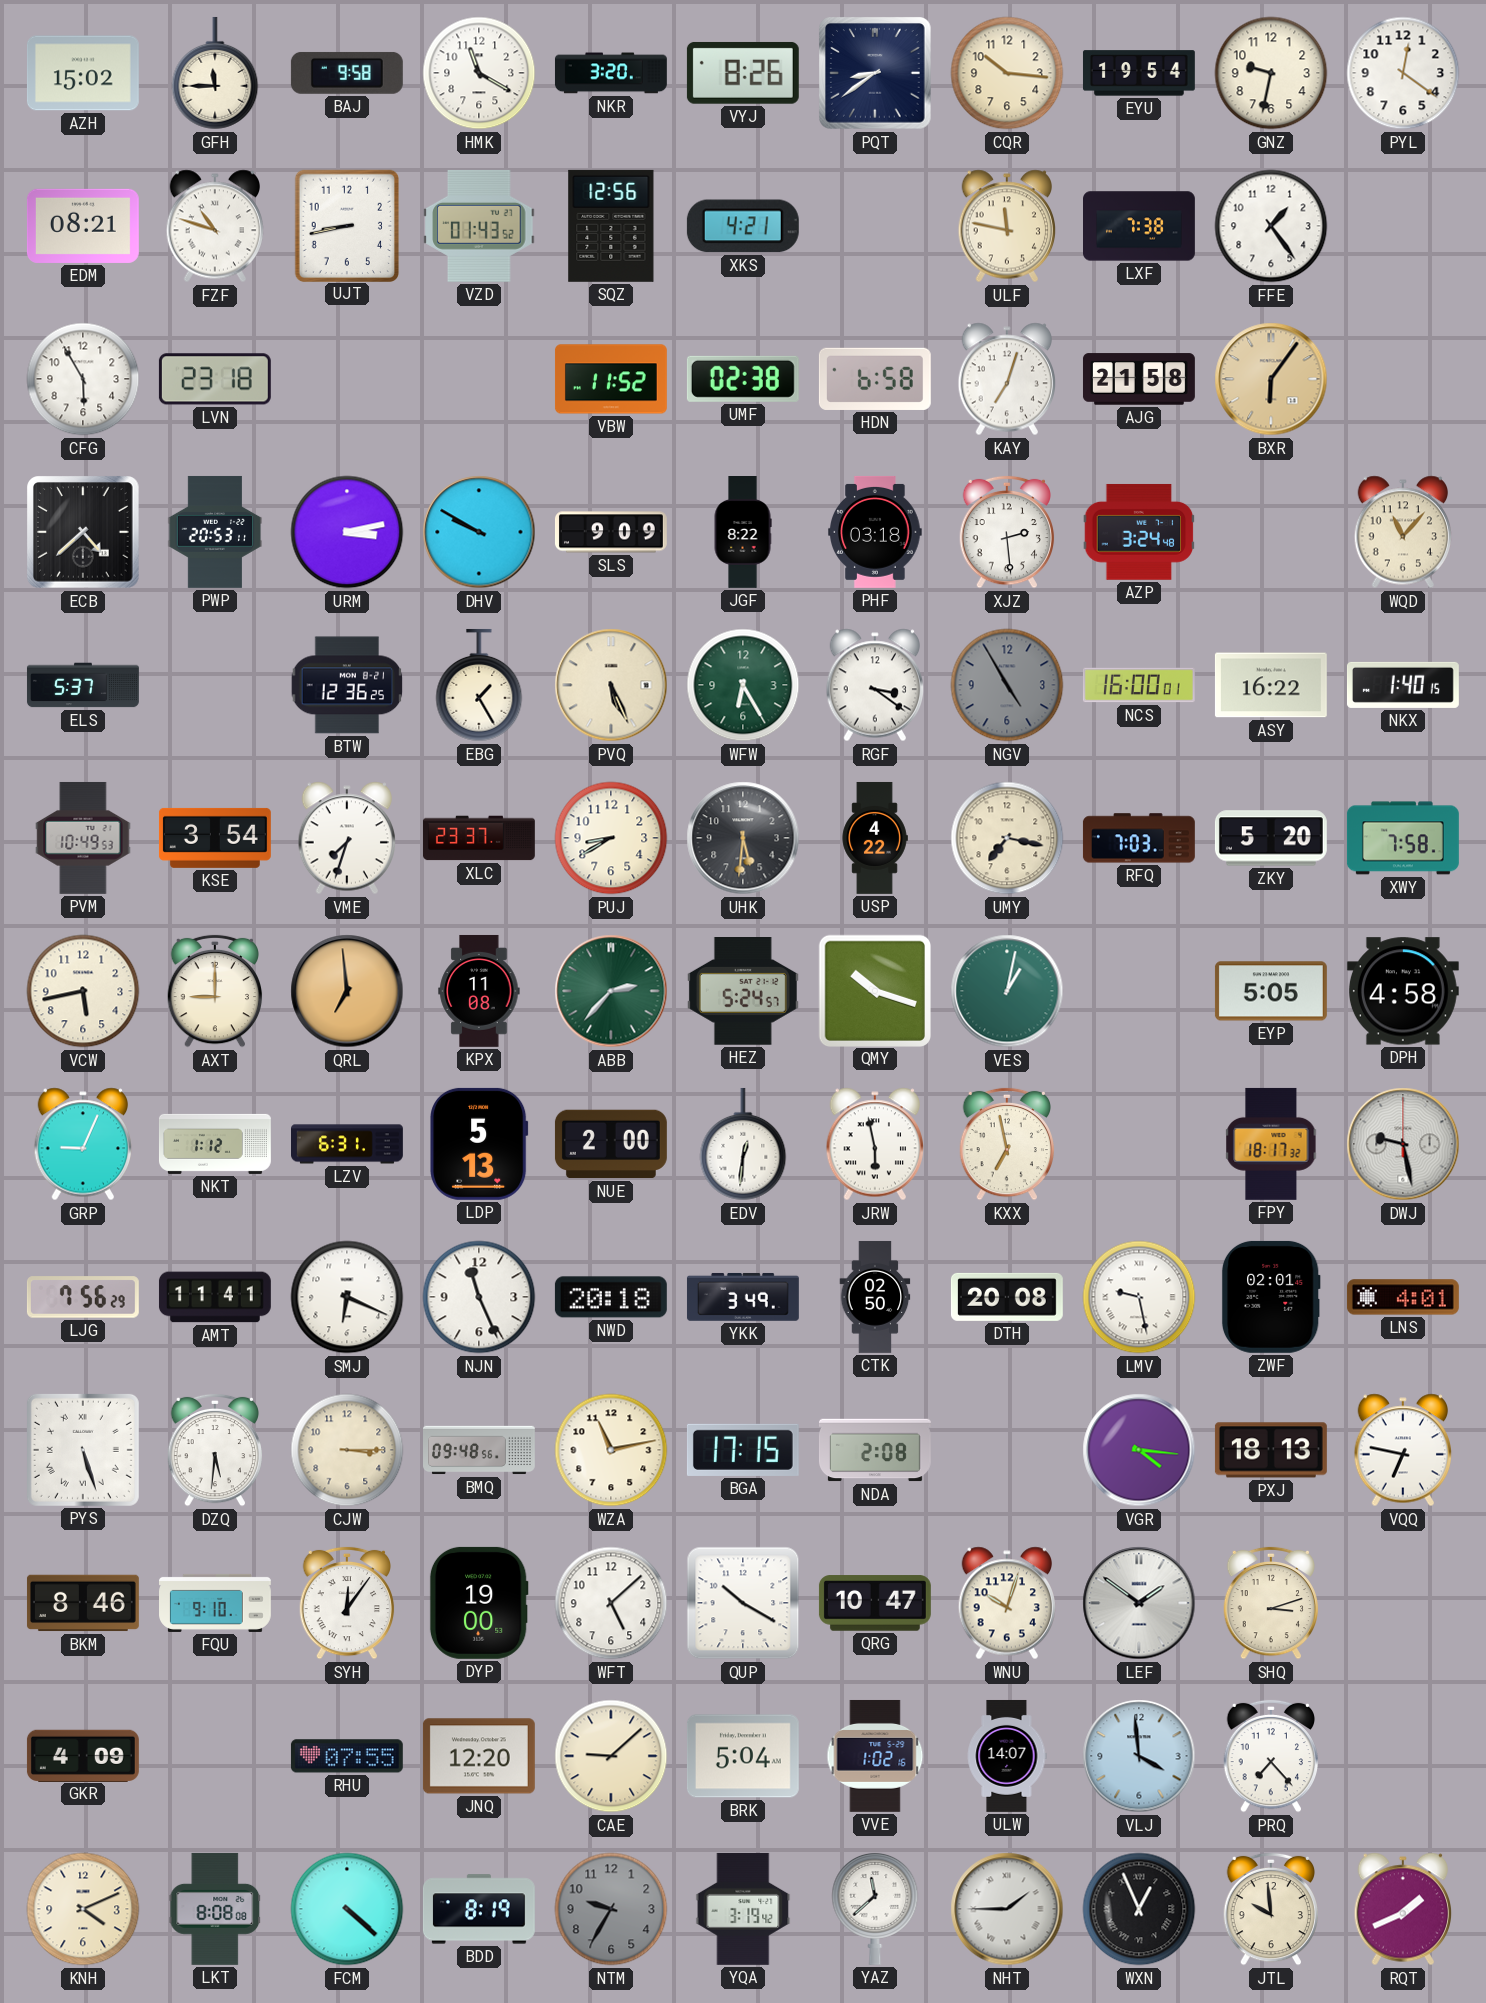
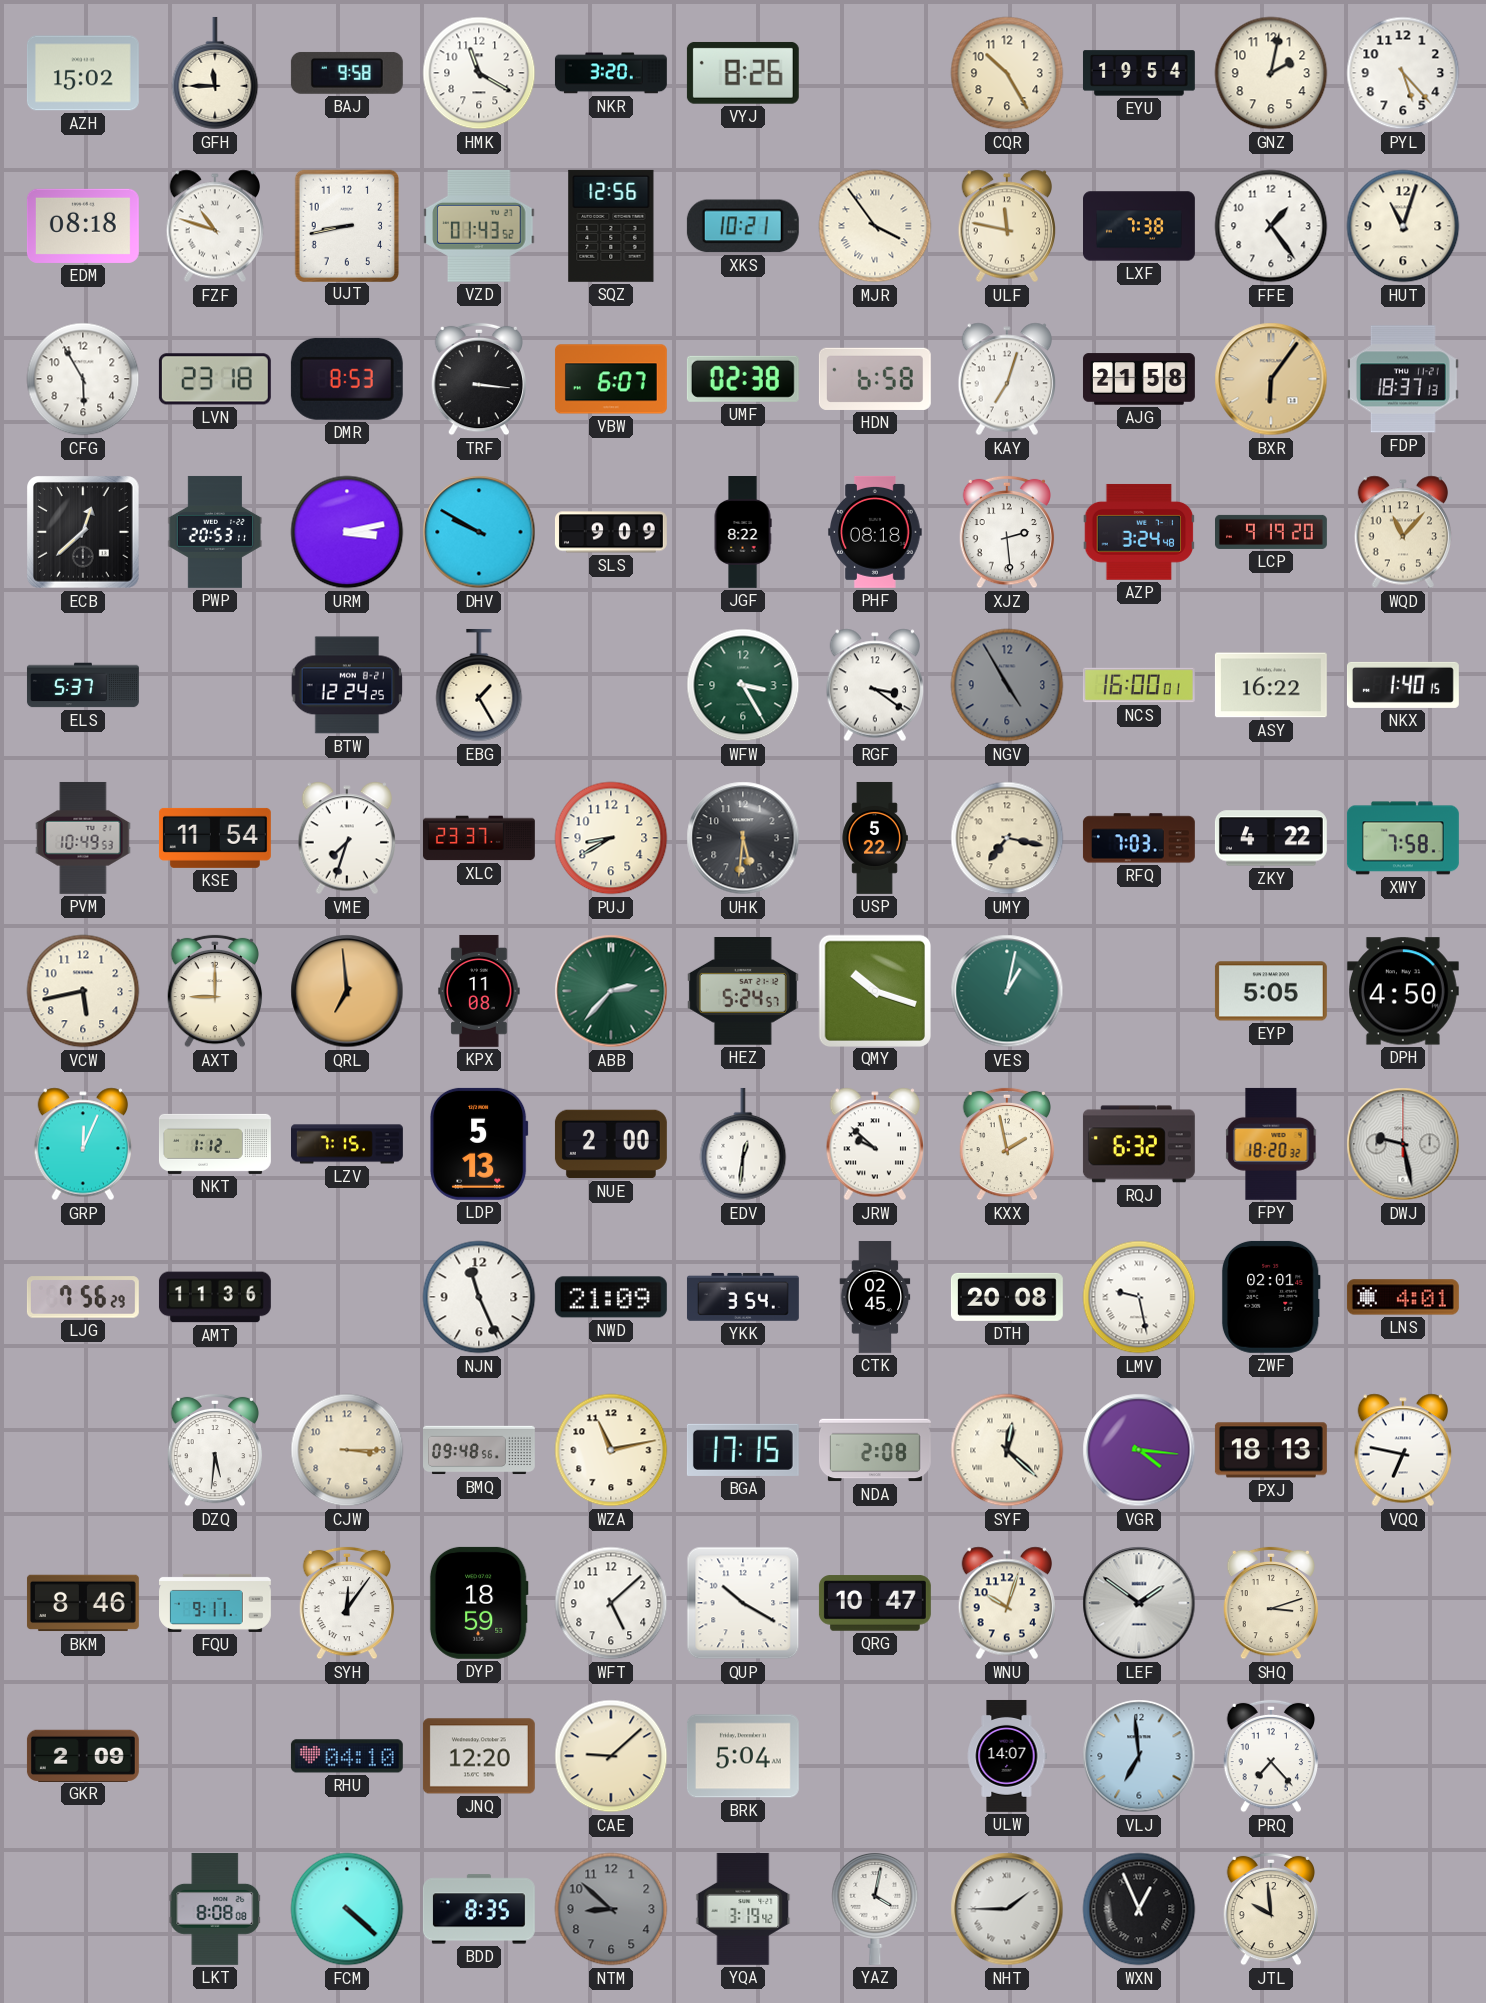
PQT: 8:39 -> none
CQR: 10:16 -> 10:25
GNZ: 9:32 -> 2:02
PYL: 12:21 -> 5:23
EDM: 08:21 -> 08:18
XKS: 4:21 -> 10:21
MJR: none -> 3:54
HUT: none -> 11:03
DMR: none -> 8:53
TRF: none -> 3:16
VBW: 11:52 -> 6:07
FDP: none -> 18:37
ECB: 4:38 -> 12:38
PHF: 03:18 -> 08:18
LCP: none -> 9:19
BTW: 12:36 -> 12:24
PVQ: 5:26 -> none
WFW: 6:25 -> 3:25
KSE: 3:54 -> 11:54
USP: 4:22 -> 5:22
ZKY: 5:20 -> 4:22
DPH: 4:58 -> 4:50
GRP: 9:04 -> 12:04
LZV: 6:31 -> 7:15
JRW: 5:58 -> 9:52
KXX: 6:58 -> 1:58
RQJ: none -> 6:32
FPY: 18:17 -> 18:20
AMT: 11:41 -> 11:36
SMJ: 6:19 -> none
NWD: 20:18 -> 21:09
YKK: 3:49 -> 3:54
CTK: 02:50 -> 02:45
PYS: 5:27 -> none
SYF: none -> 12:22
FQU: 9:10 -> 9:11
DYP: 19:00 -> 18:59
GKR: 4:09 -> 2:09
RHU: 07:55 -> 04:10
VVE: 1:02 -> none
VLJ: 3:59 -> 6:59
KNH: 4:11 -> none
BDD: 8:19 -> 8:35
NTM: 9:35 -> 8:52
YAZ: 11:38 -> 4:02
RQT: 1:41 -> none
